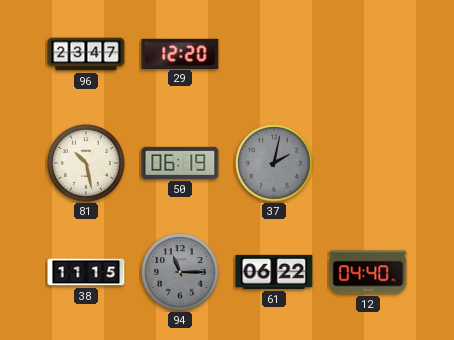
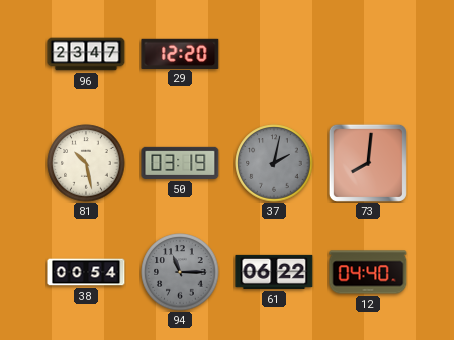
50: 06:19 -> 03:19
73: none -> 8:01
38: 11:15 -> 00:54
